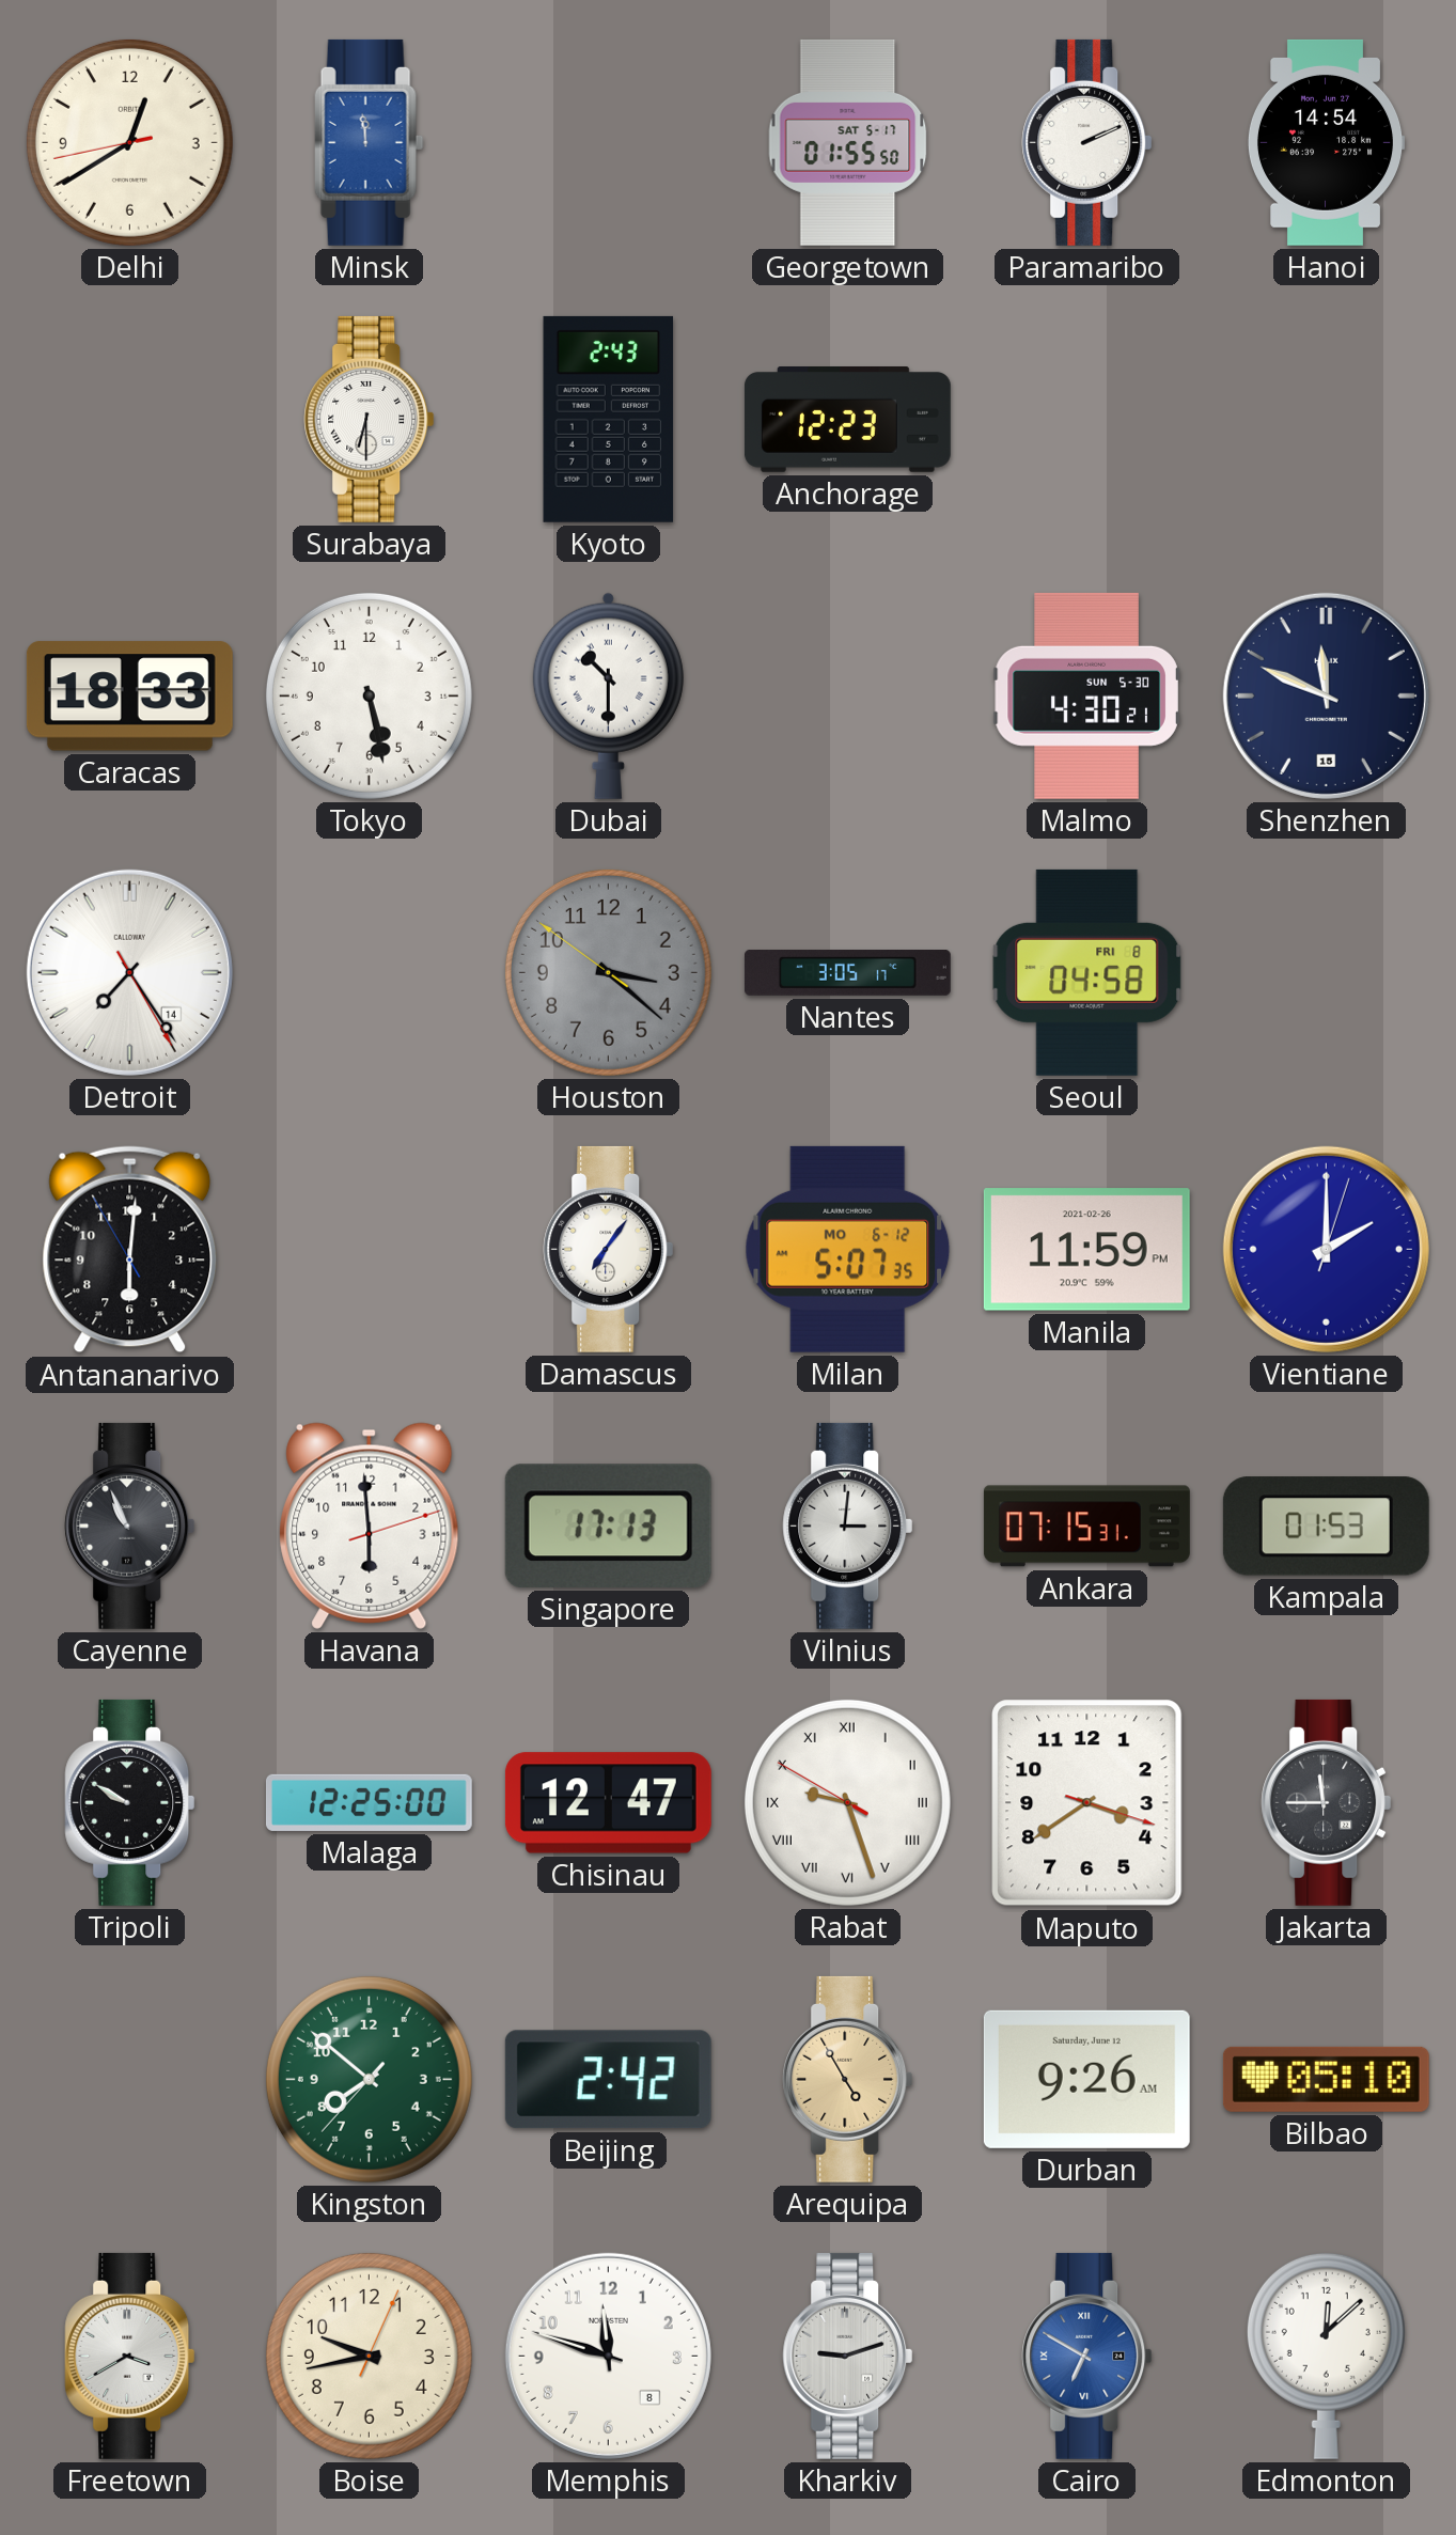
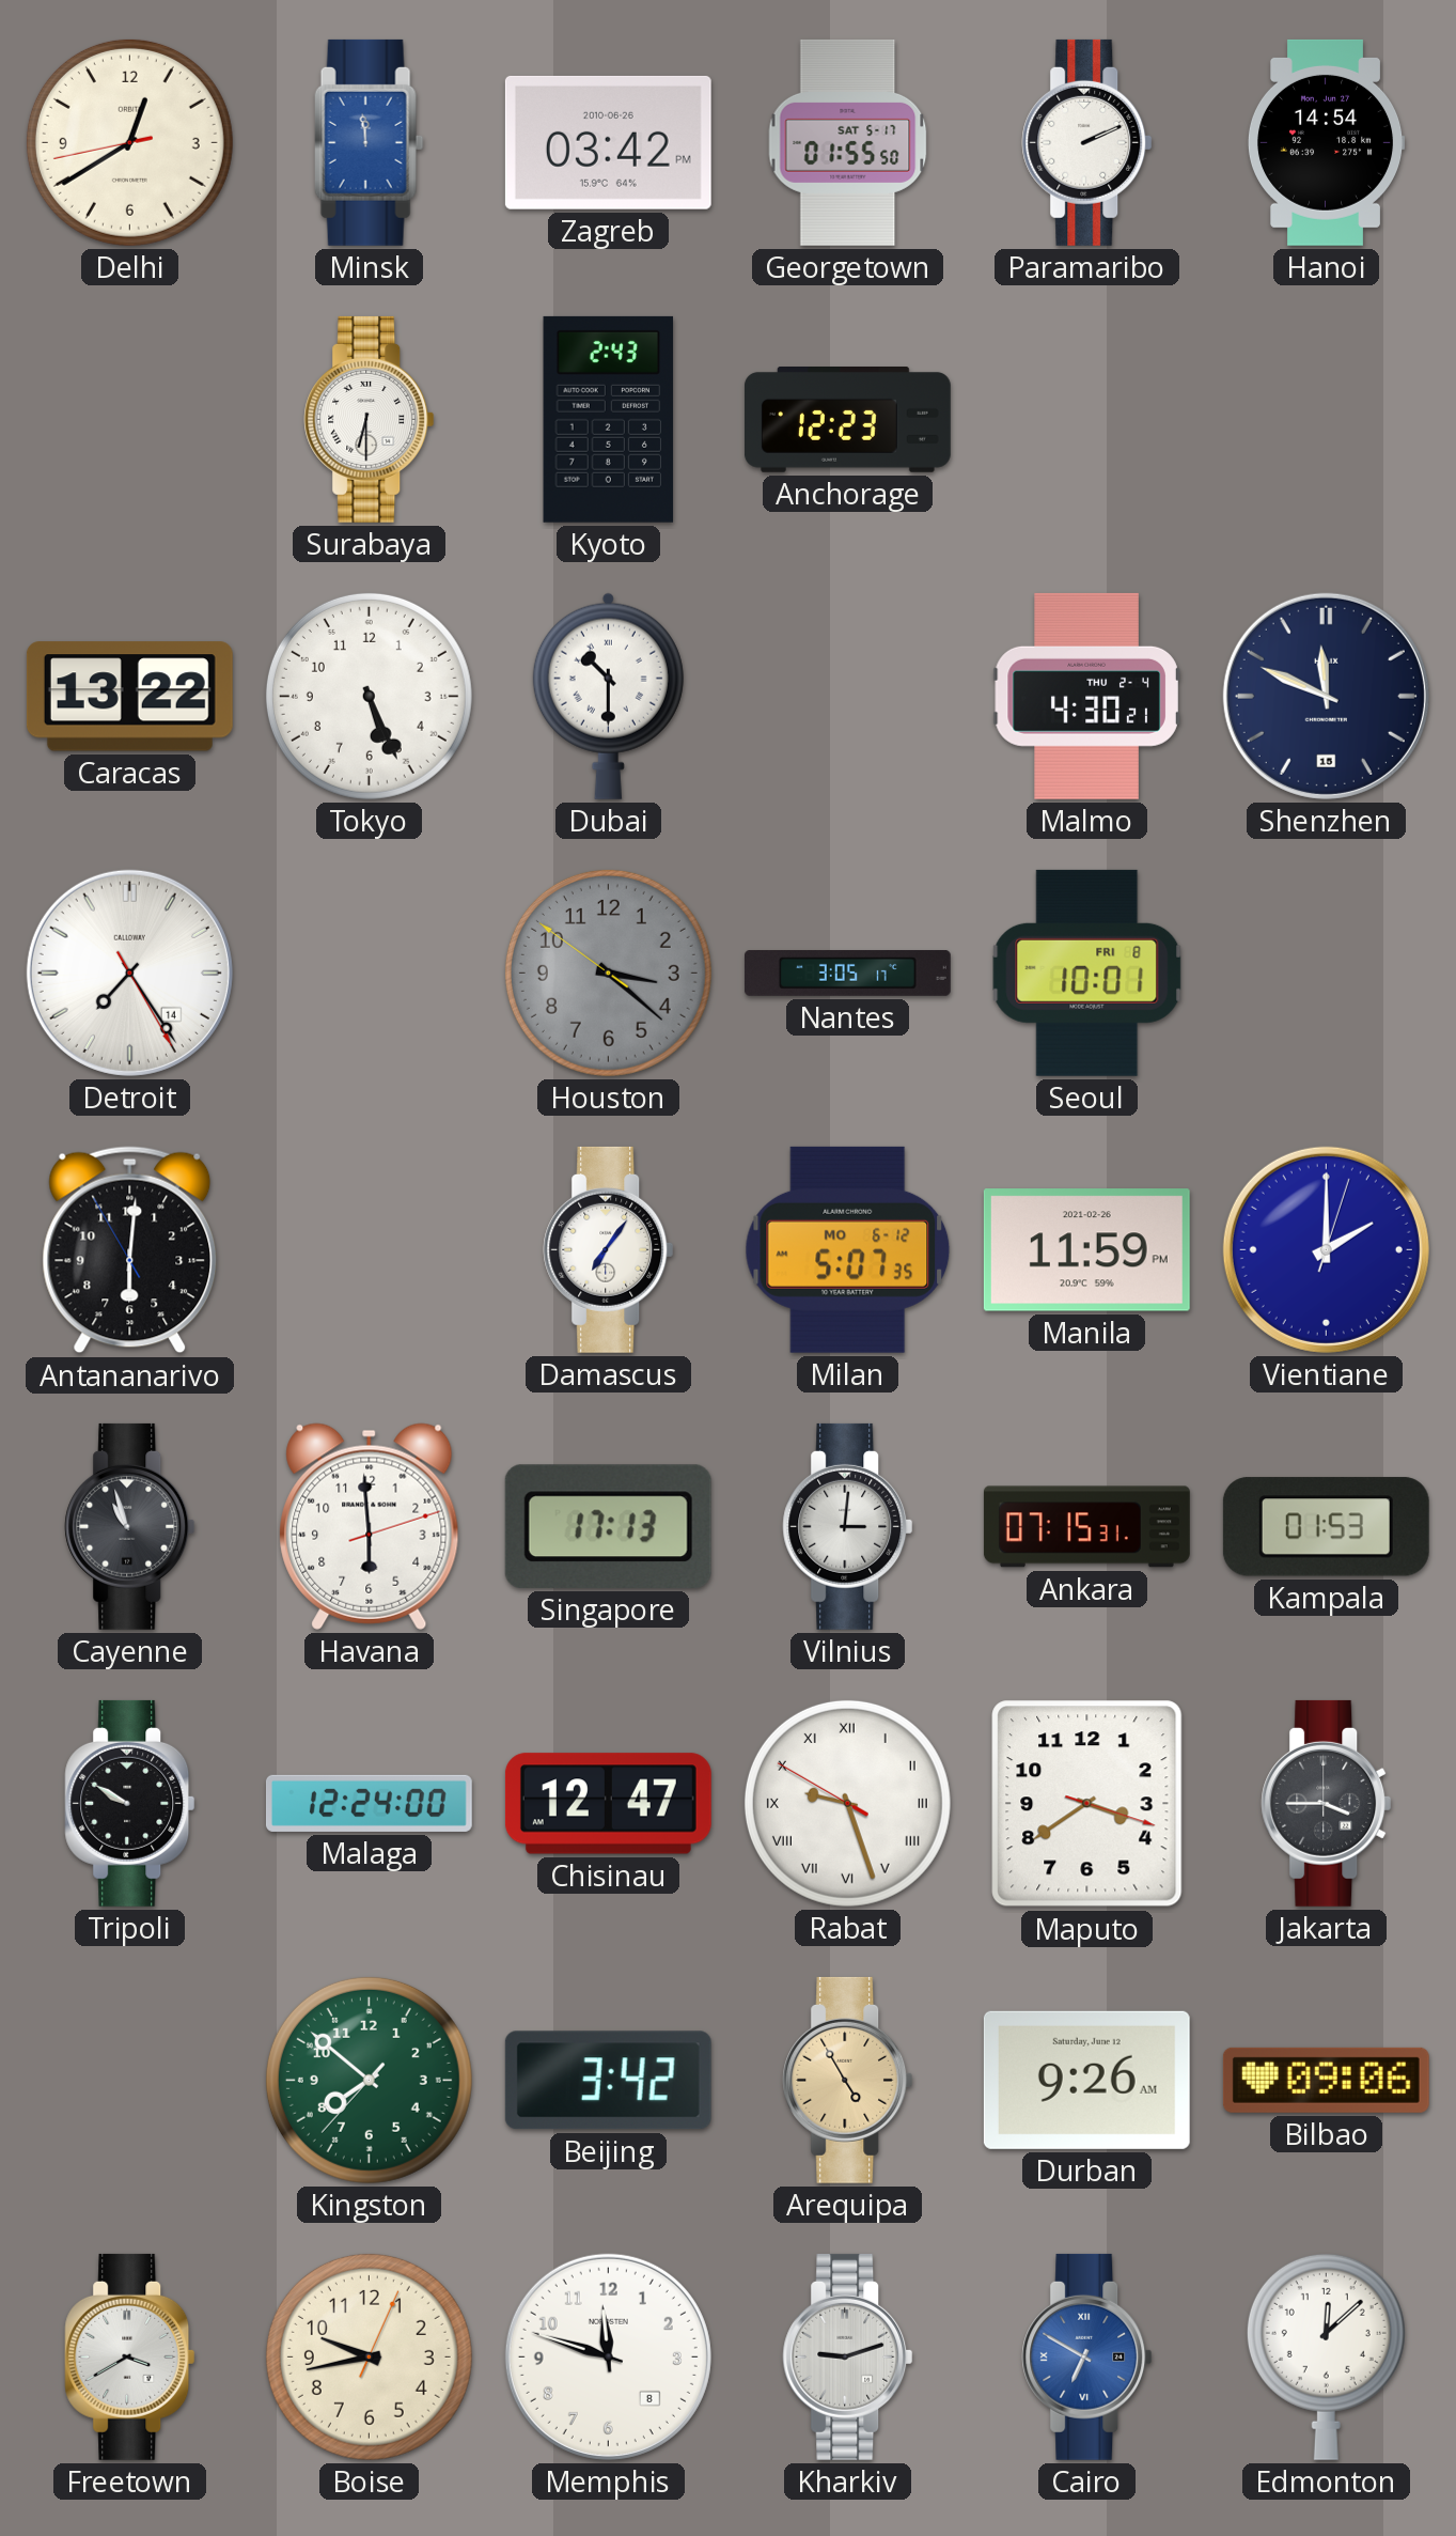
Zagreb: none -> 03:42
Caracas: 18:33 -> 13:22
Tokyo: 5:28 -> 5:26
Malmo date: SUN 5-30 -> THU 2-4
Seoul: 04:58 -> 10:01
Cayenne: 10:56 -> 10:57
Malaga: 12:25 -> 12:24
Jakarta: 11:45 -> 3:45
Beijing: 2:42 -> 3:42
Bilbao: 05:10 -> 09:06
